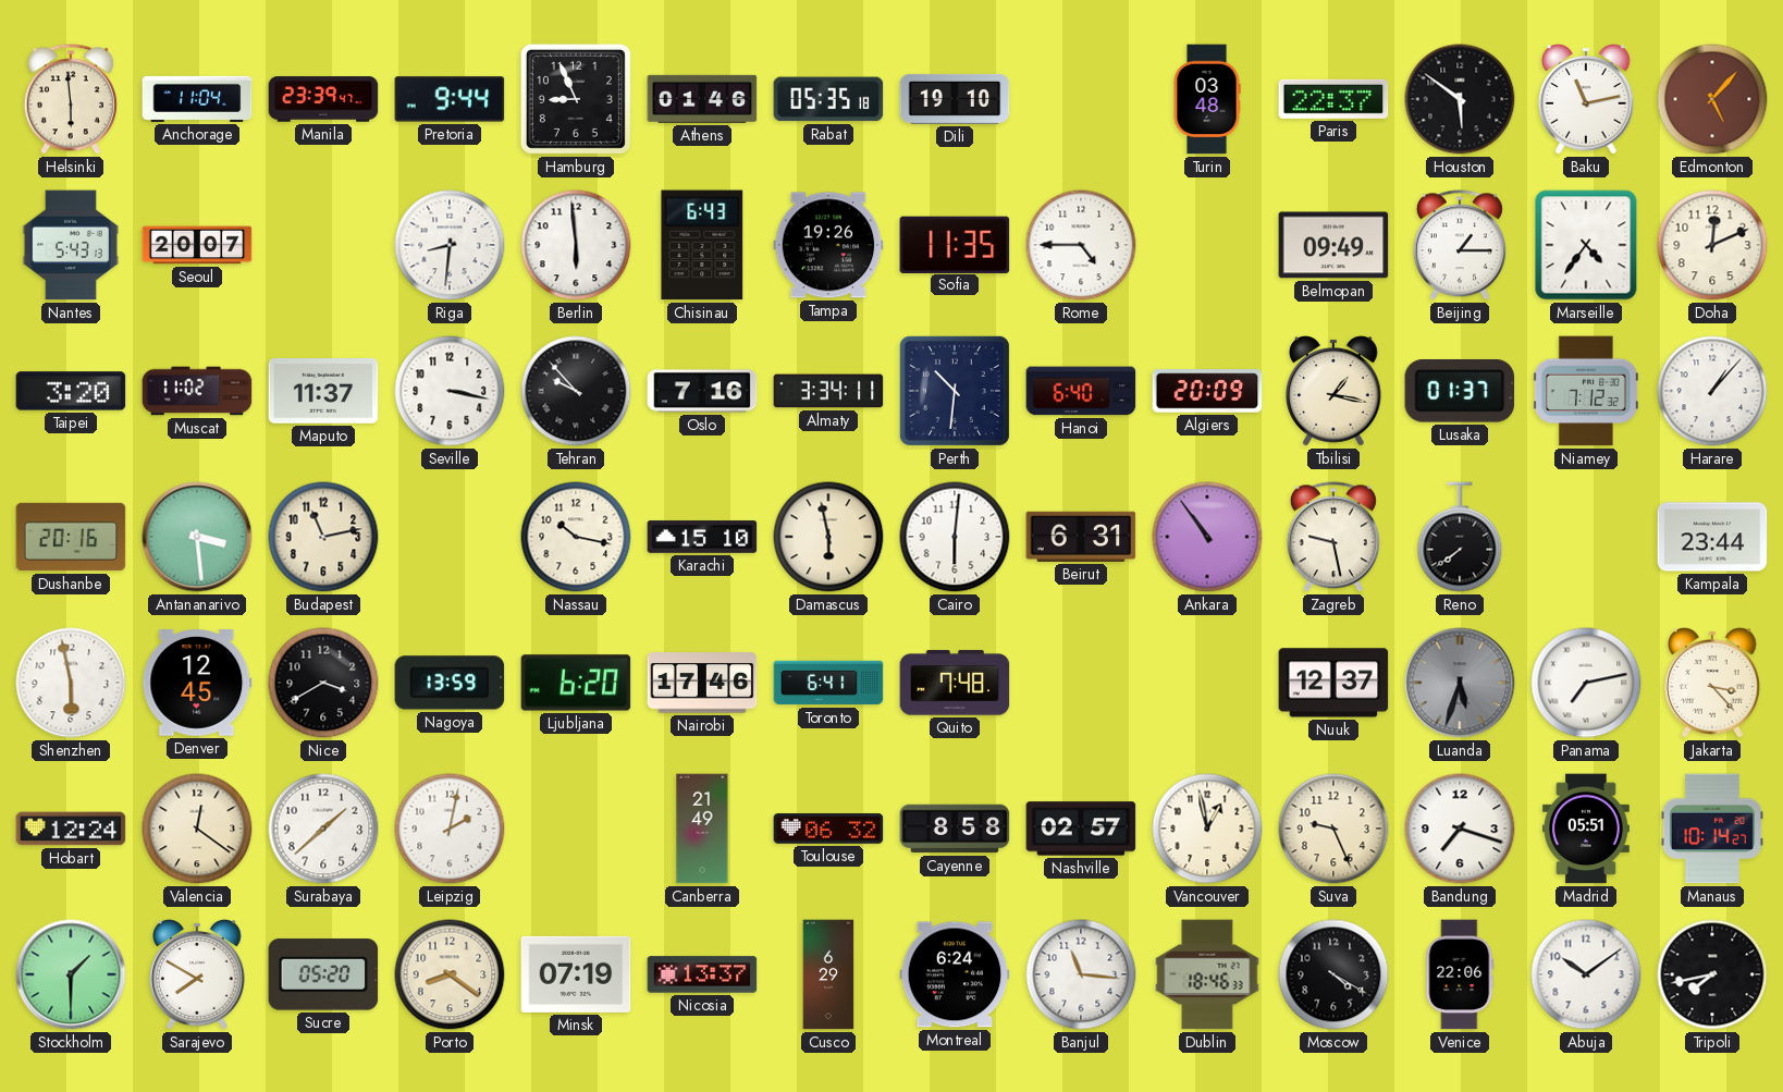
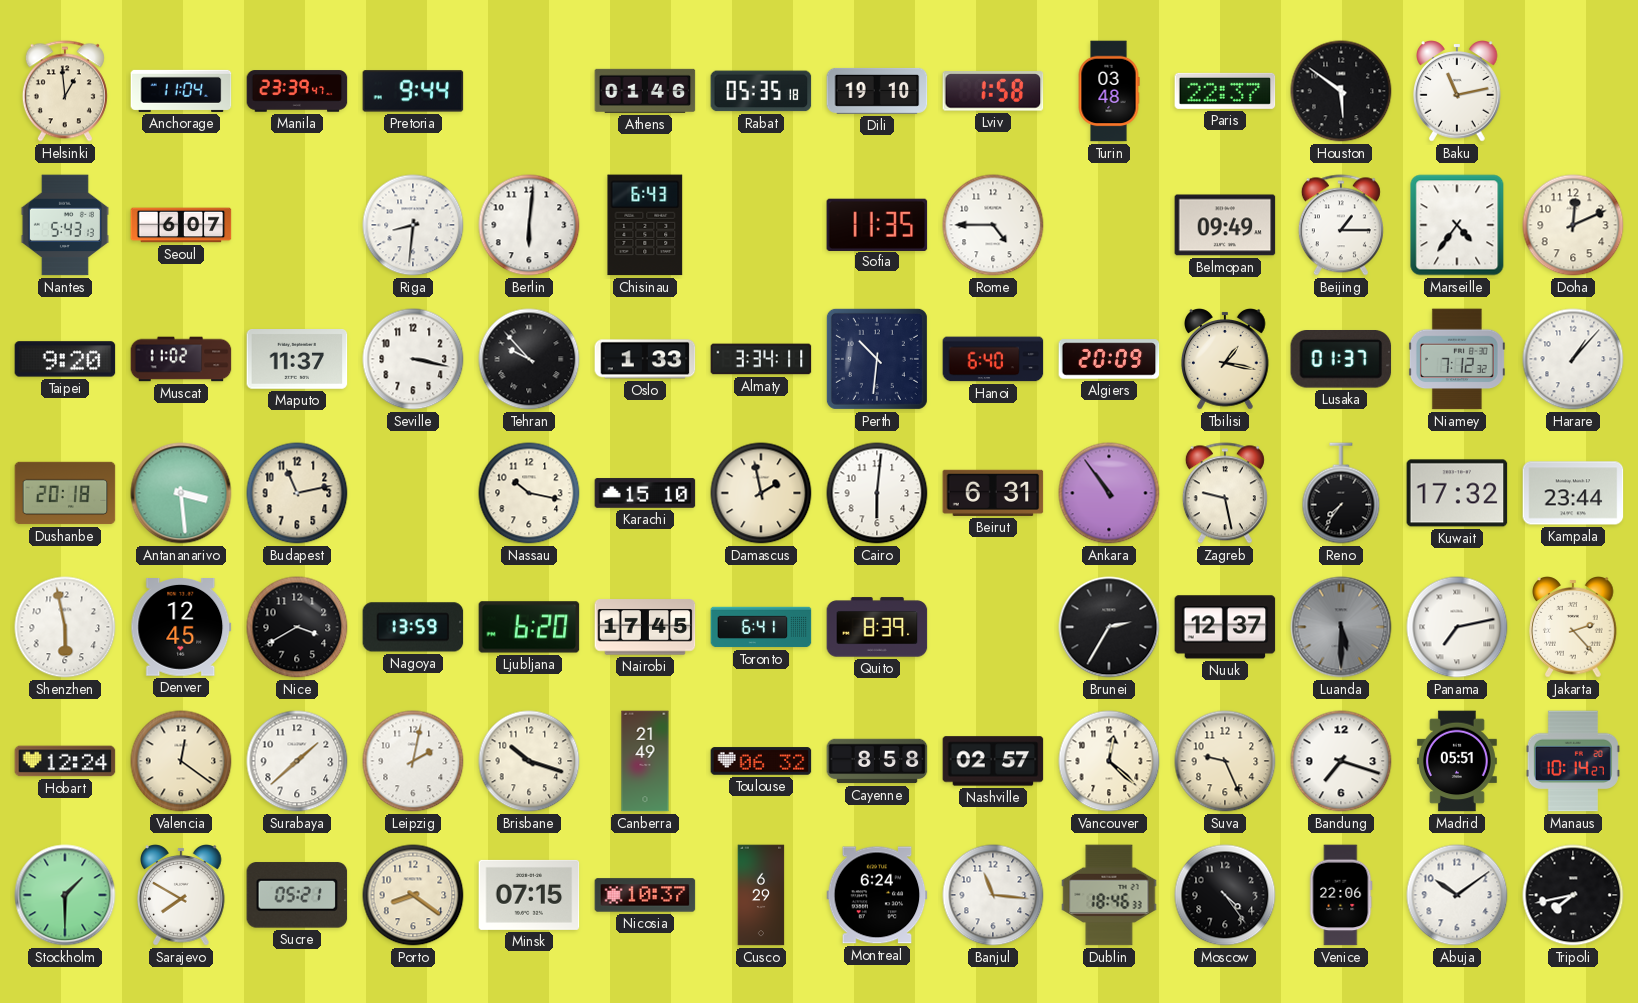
Helsinki: 5:59 -> 12:59
Hamburg: 8:56 -> none
Lviv: none -> 1:58
Edmonton: 5:07 -> none
Seoul: 20:07 -> 6:07
Berlin: 5:59 -> 6:01
Tampa: 19:26 -> none
Taipei: 3:20 -> 9:20
Oslo: 7:16 -> 1:33
Dushanbe: 20:16 -> 20:18
Damascus: 5:58 -> 1:58
Reno: 7:39 -> 7:36
Kuwait: none -> 17:32
Nairobi: 17:46 -> 17:45
Quito: 7:48 -> 8:39
Brunei: none -> 2:35
Luanda: 5:33 -> 5:30
Jakarta: 3:23 -> 2:23
Brisbane: none -> 10:18
Vancouver: 12:58 -> 12:22
Sucre: 05:20 -> 05:21
Minsk: 07:19 -> 07:15
Nicosia: 13:37 -> 10:37
Moscow: 4:20 -> 4:24
